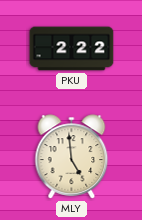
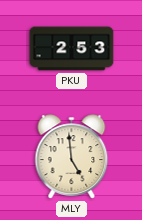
PKU: 2:22 -> 2:53
